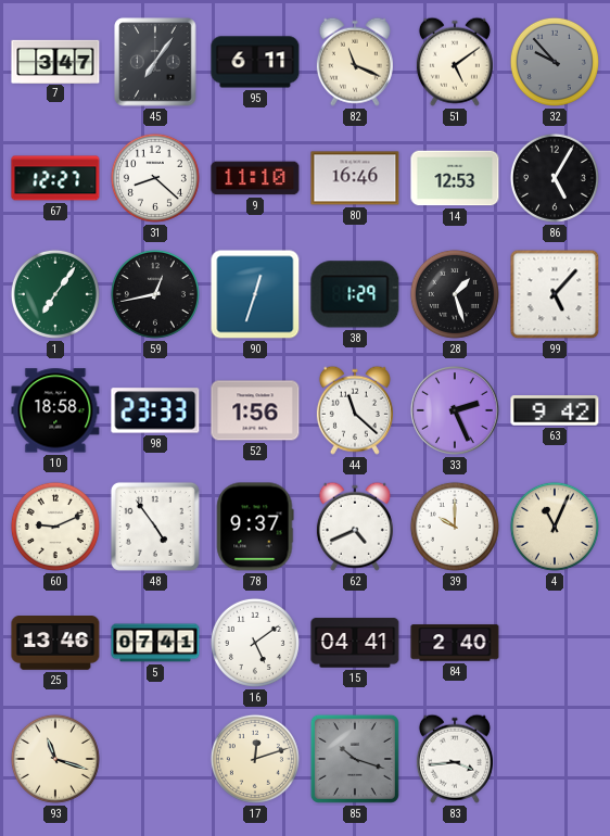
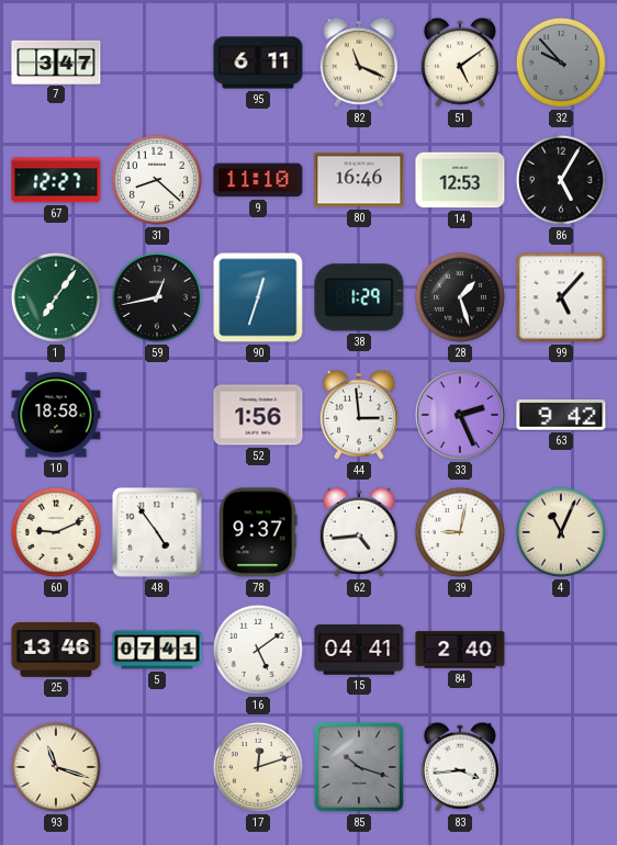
45: 7:06 -> none
98: 23:33 -> none
44: 11:22 -> 2:59
62: 4:41 -> 4:44
39: 10:00 -> 9:02
